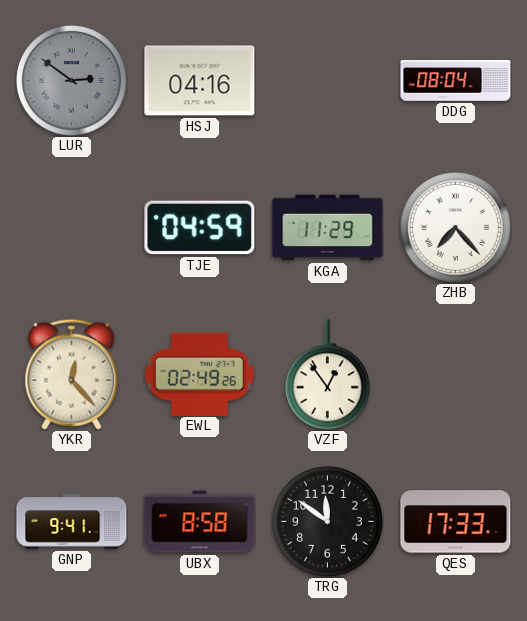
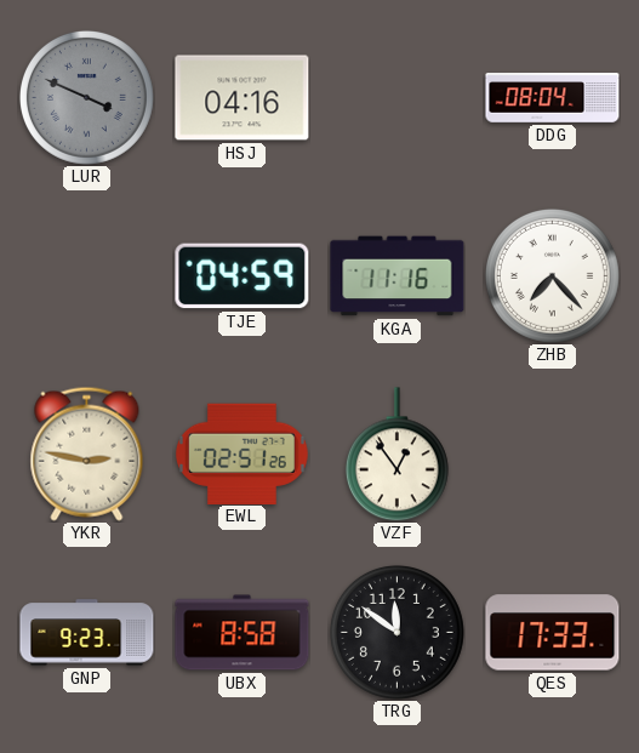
LUR: 2:51 -> 3:49
KGA: 11:29 -> 11:16
YKR: 12:23 -> 2:47
EWL: 02:49 -> 02:51
GNP: 9:41 -> 9:23
